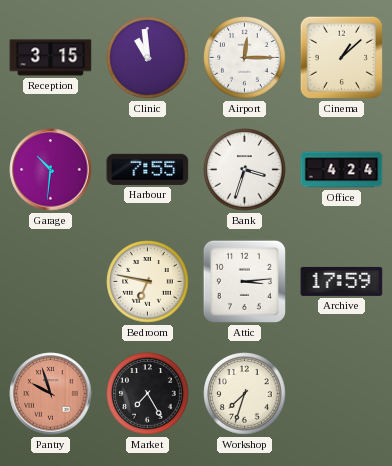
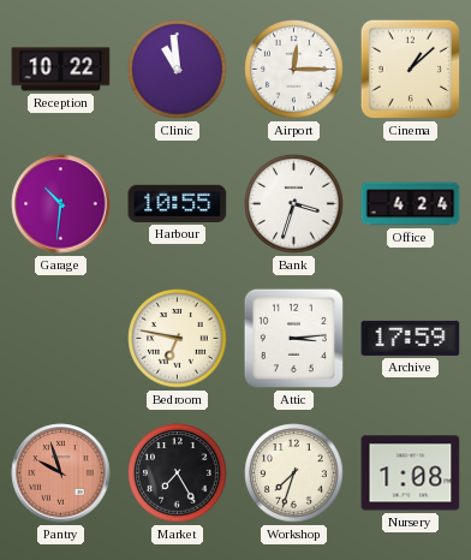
Reception: 3:15 -> 10:22
Harbour: 7:55 -> 10:55
Nursery: none -> 1:08
